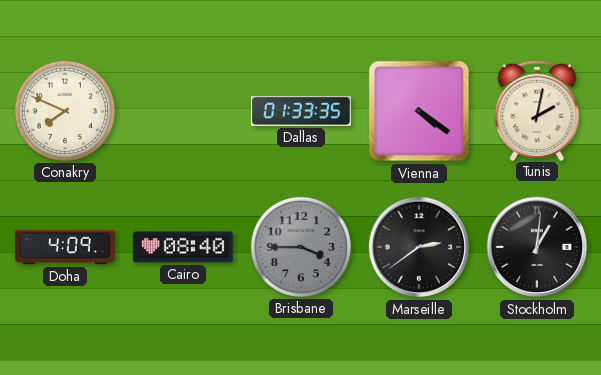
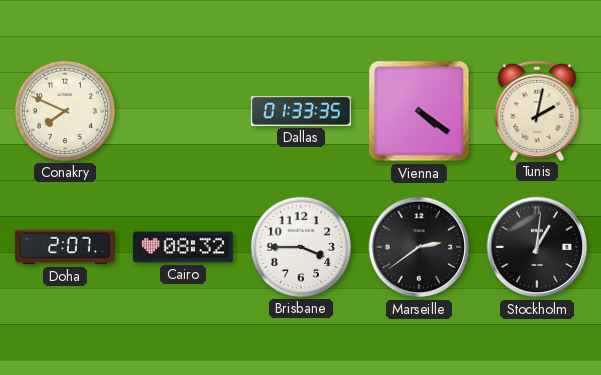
Doha: 4:09 -> 2:07
Cairo: 08:40 -> 08:32
Brisbane dial: grey -> white
